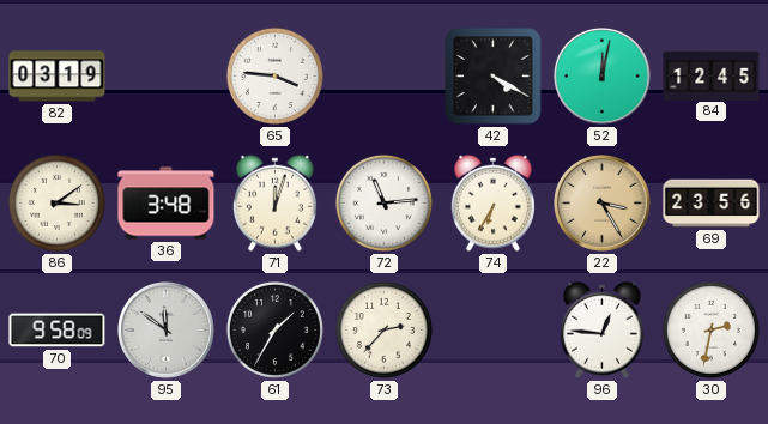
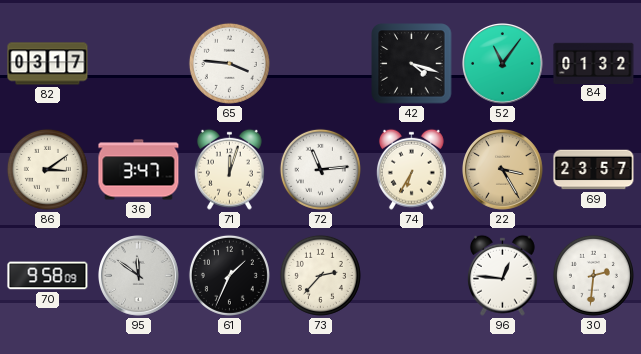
82: 03:19 -> 03:17
42: 4:20 -> 4:18
52: 12:02 -> 11:06
84: 12:45 -> 01:32
36: 3:48 -> 3:47
69: 23:56 -> 23:57
61: 1:35 -> 1:34
30: 2:32 -> 2:31
